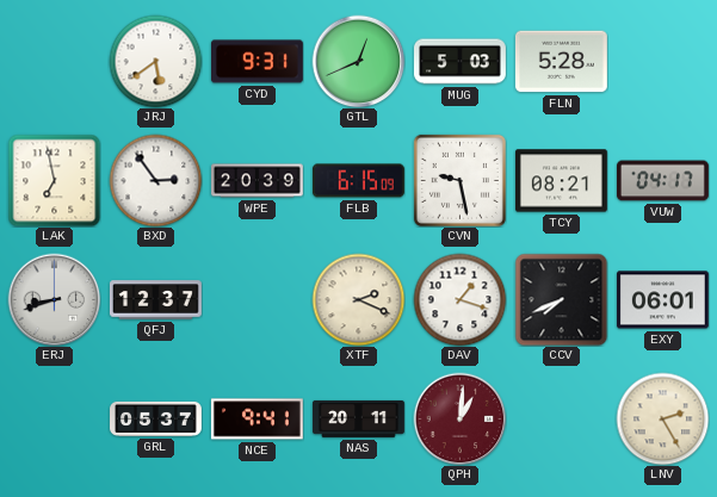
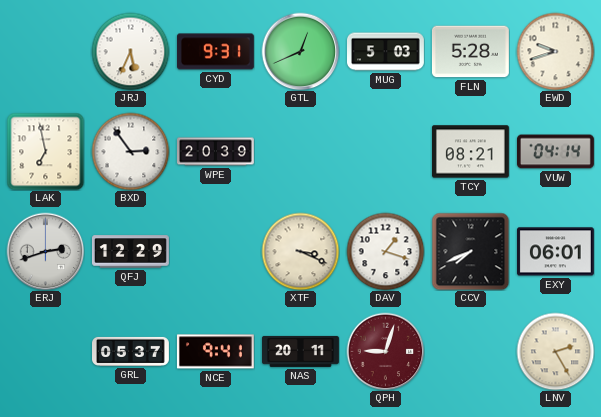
JRJ: 5:39 -> 5:34
EWD: none -> 9:42
FLB: 6:15 -> none
CVN: 9:28 -> none
VUW: 04:17 -> 04:14
ERJ: 8:42 -> 2:42
QFJ: 12:37 -> 12:29
XTF: 2:19 -> 3:19
QPH: 1:01 -> 9:03
